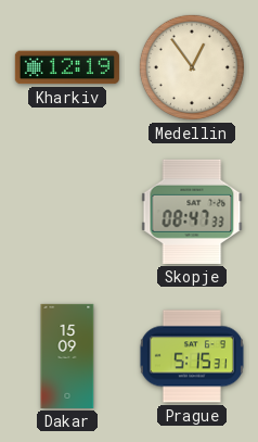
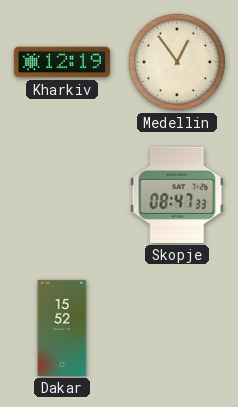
Dakar: 15:09 -> 15:52
Prague: 5:15 -> none
